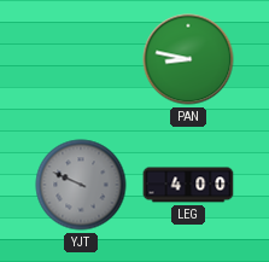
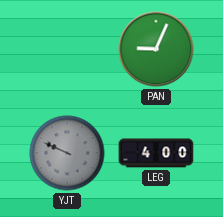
PAN: 8:47 -> 9:04
